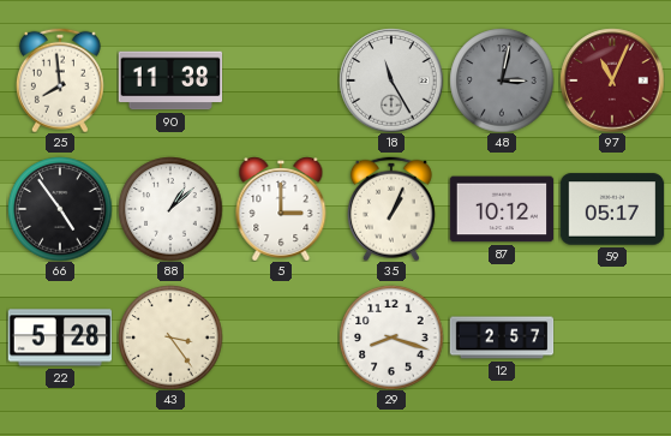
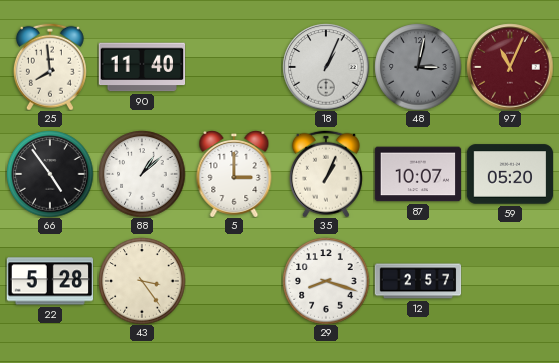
90: 11:38 -> 11:40
18: 11:25 -> 1:04
87: 10:12 -> 10:07
59: 05:17 -> 05:20
